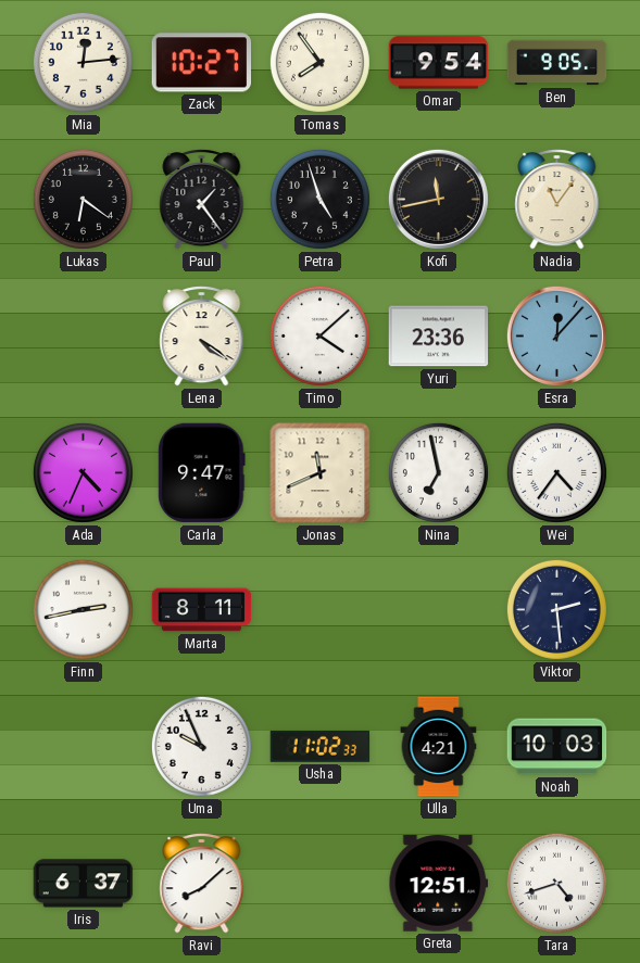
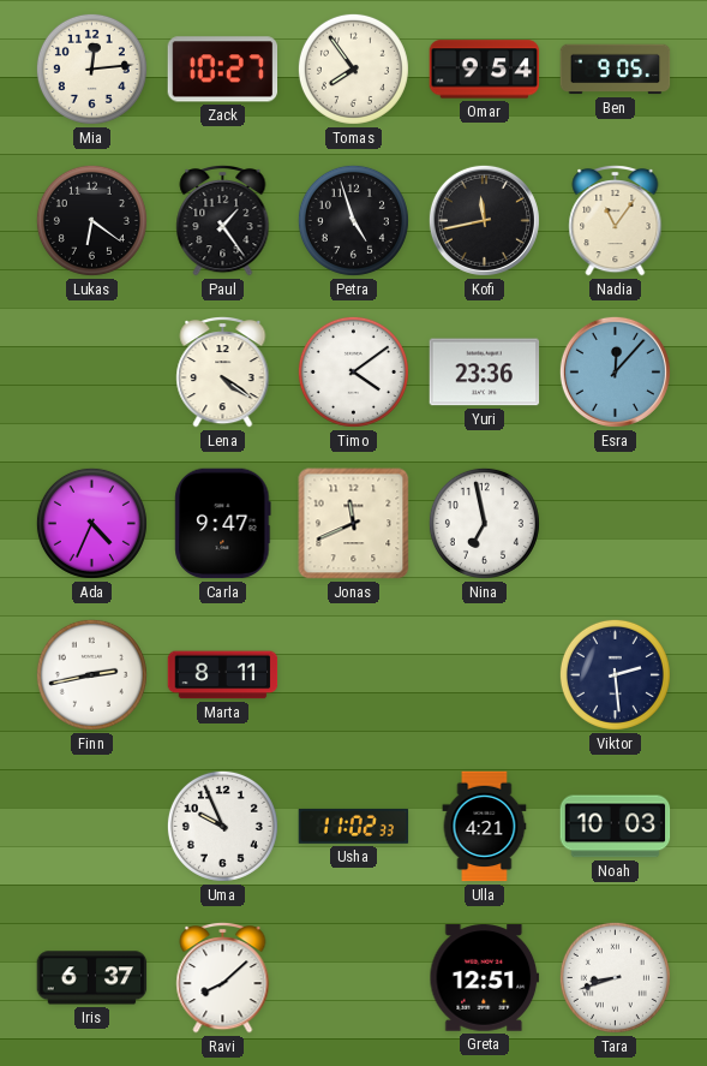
Timo: 4:08 -> 4:09
Wei: 4:36 -> none
Tara: 4:42 -> 8:42
